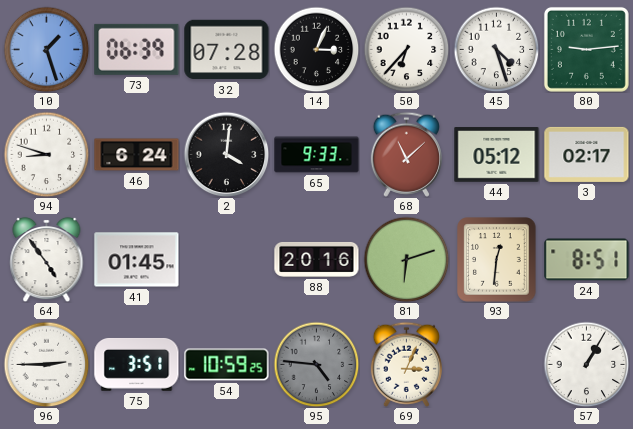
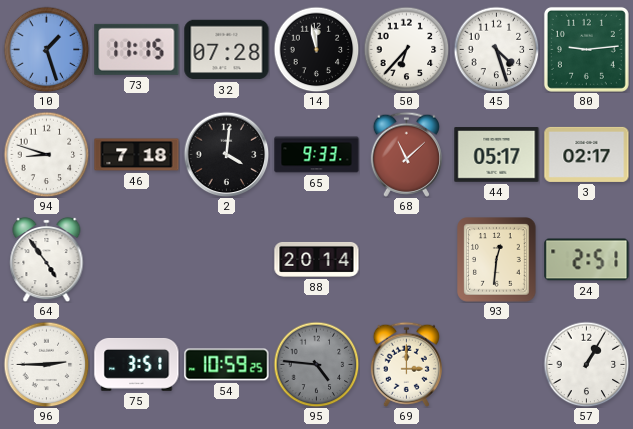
73: 06:39 -> 11:15
14: 3:04 -> 11:58
46: 6:24 -> 7:18
44: 05:12 -> 05:17
41: 01:45 -> none
88: 20:16 -> 20:14
81: 6:12 -> none
24: 8:51 -> 2:51
69: 3:04 -> 3:00
